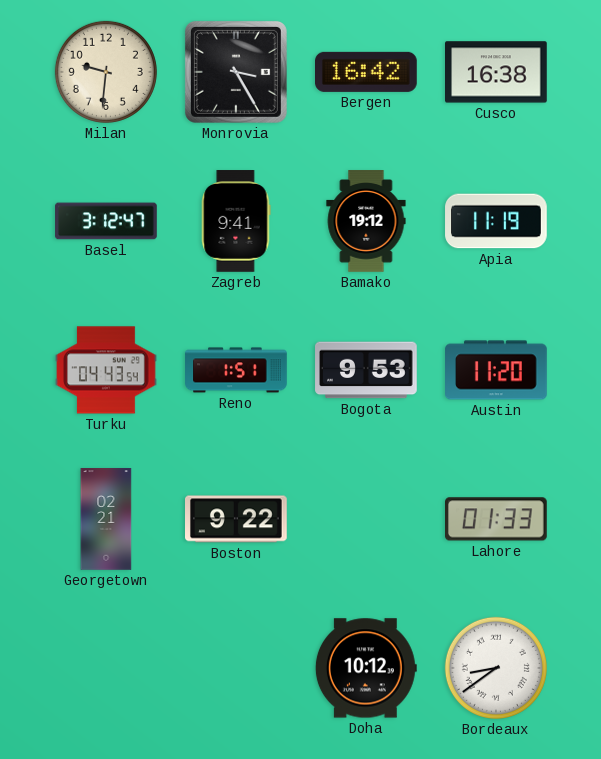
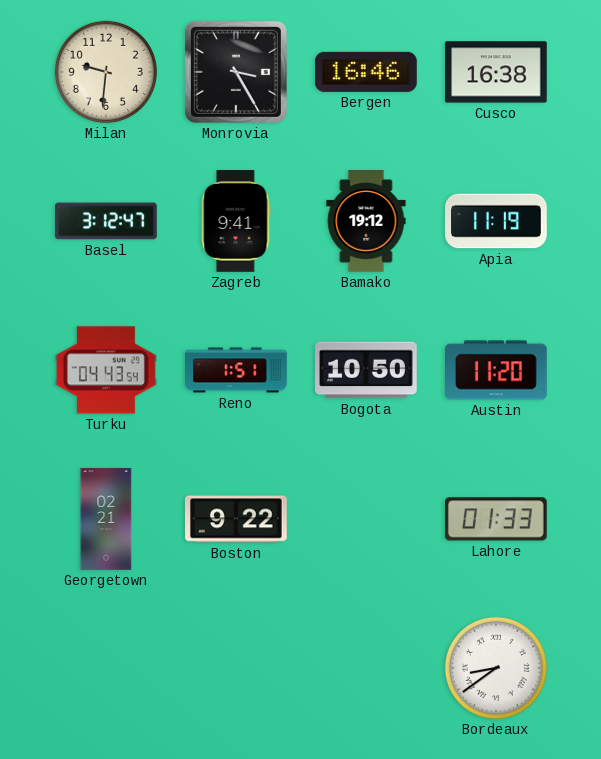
Bergen: 16:42 -> 16:46
Bogota: 9:53 -> 10:50
Doha: 10:12 -> none
